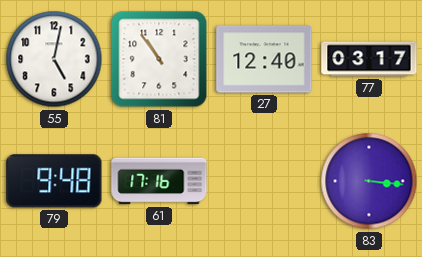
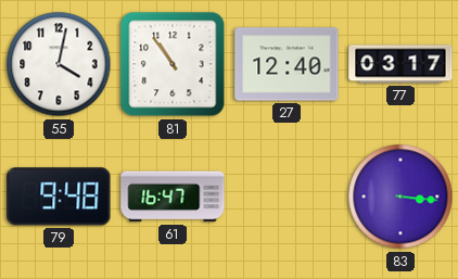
55: 5:02 -> 4:02
61: 17:16 -> 16:47
